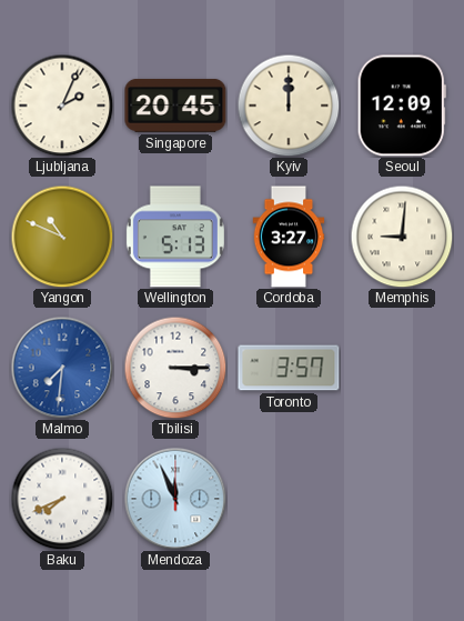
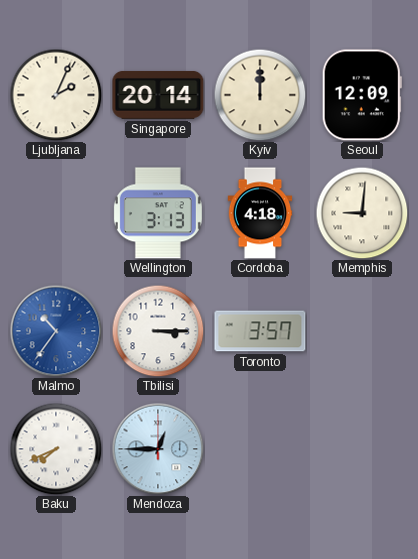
Singapore: 20:45 -> 20:14
Yangon: 10:49 -> none
Wellington: 5:13 -> 3:13
Cordoba: 3:27 -> 4:18
Malmo: 7:31 -> 10:36
Mendoza: 11:56 -> 12:45
